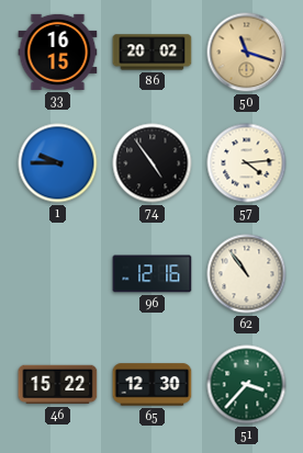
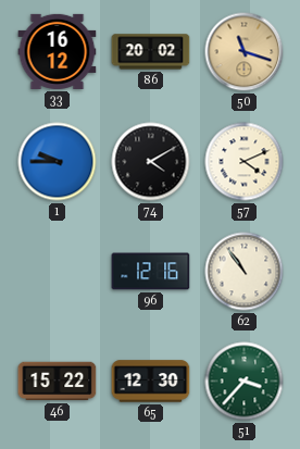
33: 16:15 -> 16:12
74: 4:54 -> 4:10
57: 4:14 -> 4:11
